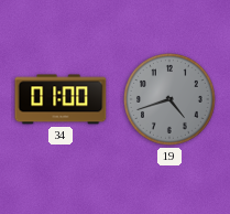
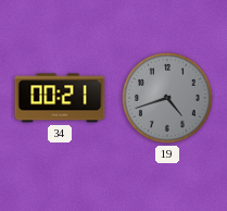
34: 01:00 -> 00:21
